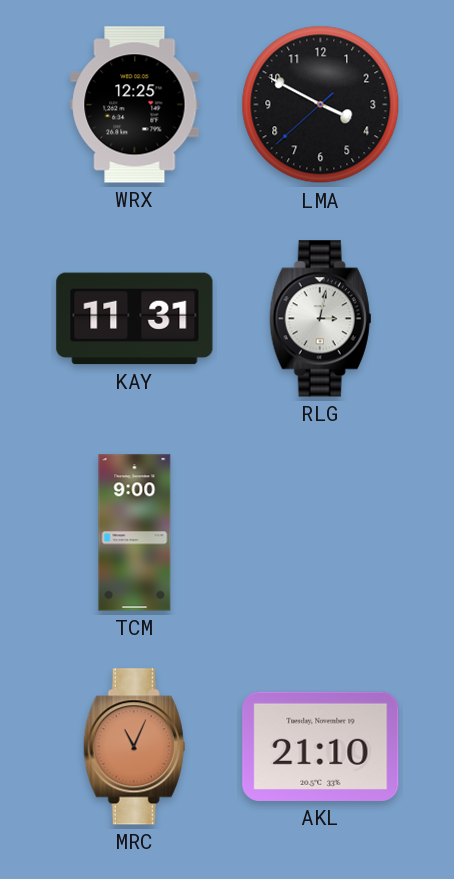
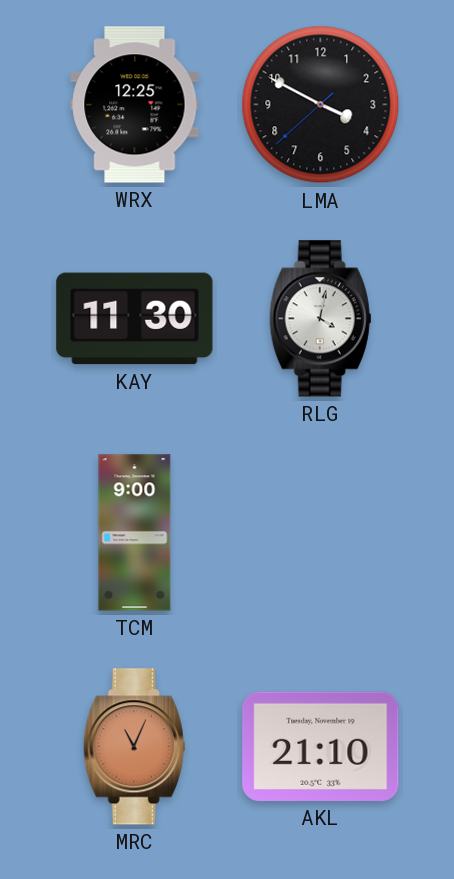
KAY: 11:31 -> 11:30
RLG: 3:02 -> 4:02
